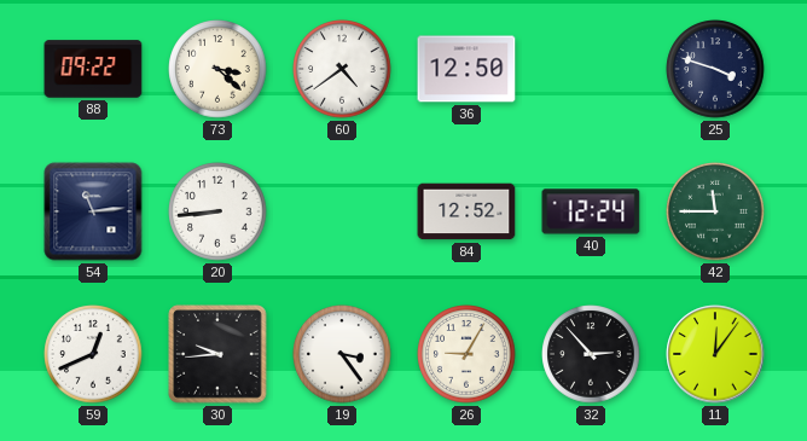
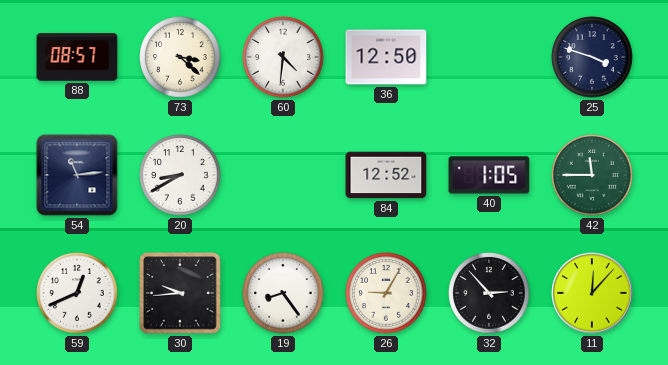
88: 09:22 -> 08:57
60: 4:39 -> 4:31
20: 8:44 -> 8:40
40: 12:24 -> 1:05
19: 3:24 -> 8:24
11: 12:06 -> 12:07
